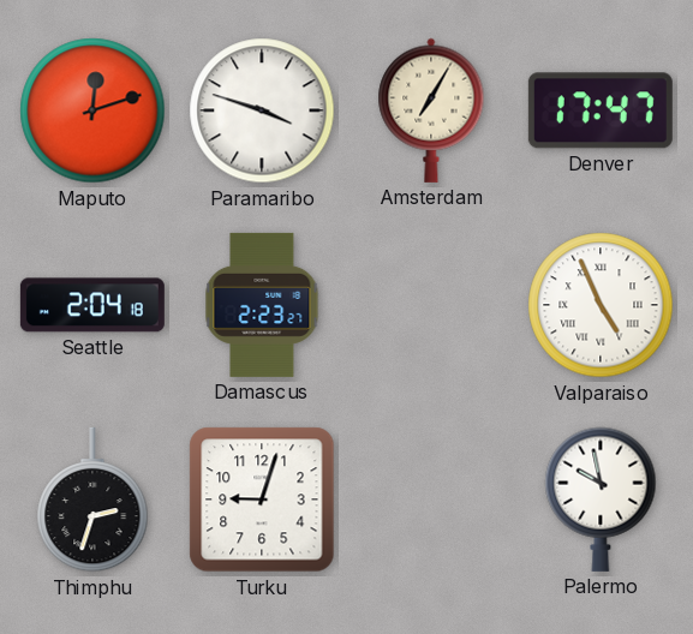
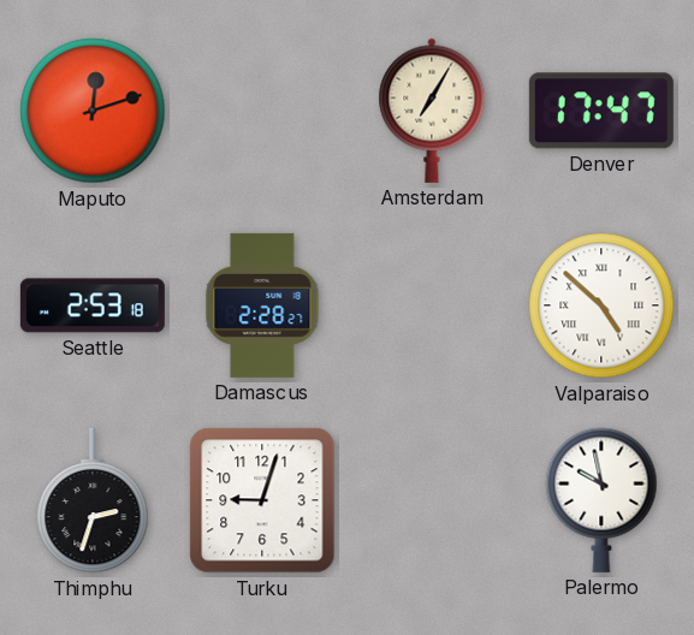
Paramaribo: 3:48 -> none
Seattle: 2:04 -> 2:53
Damascus: 2:23 -> 2:28
Valparaiso: 4:56 -> 4:52
